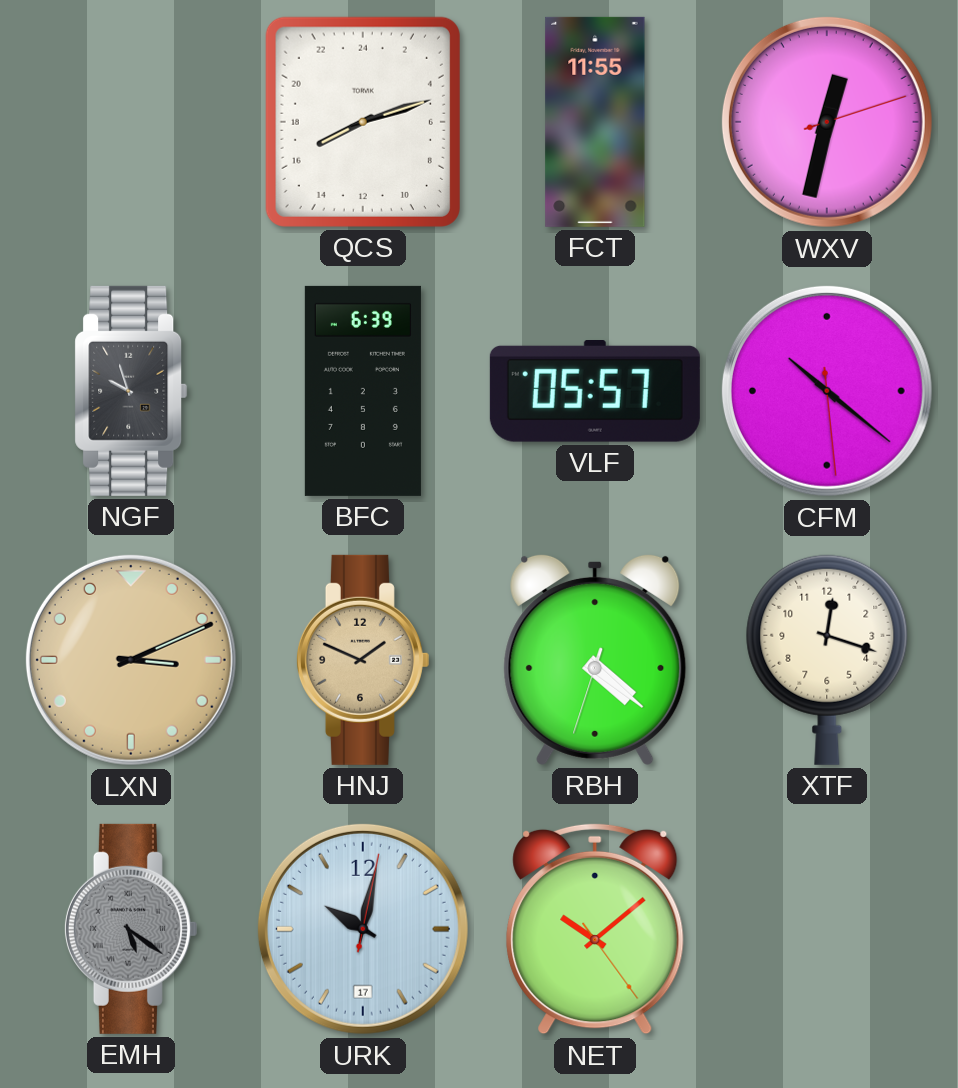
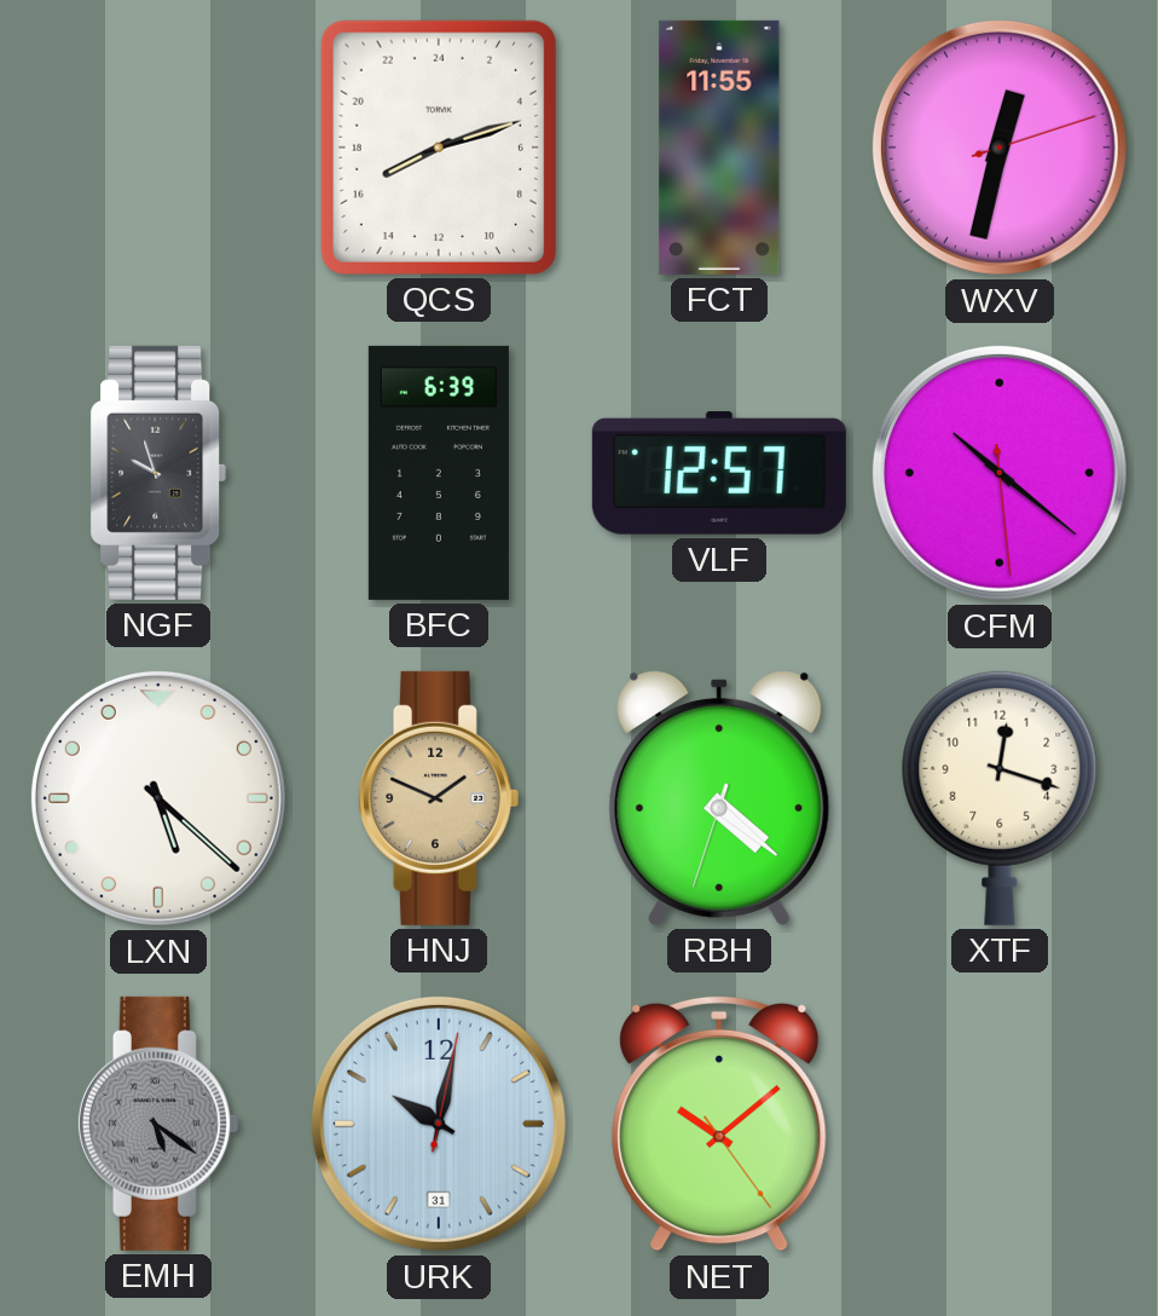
VLF: 05:57 -> 12:57
LXN: 3:11 -> 5:22
LXN dial: champagne -> white
URK date: 17 -> 31
